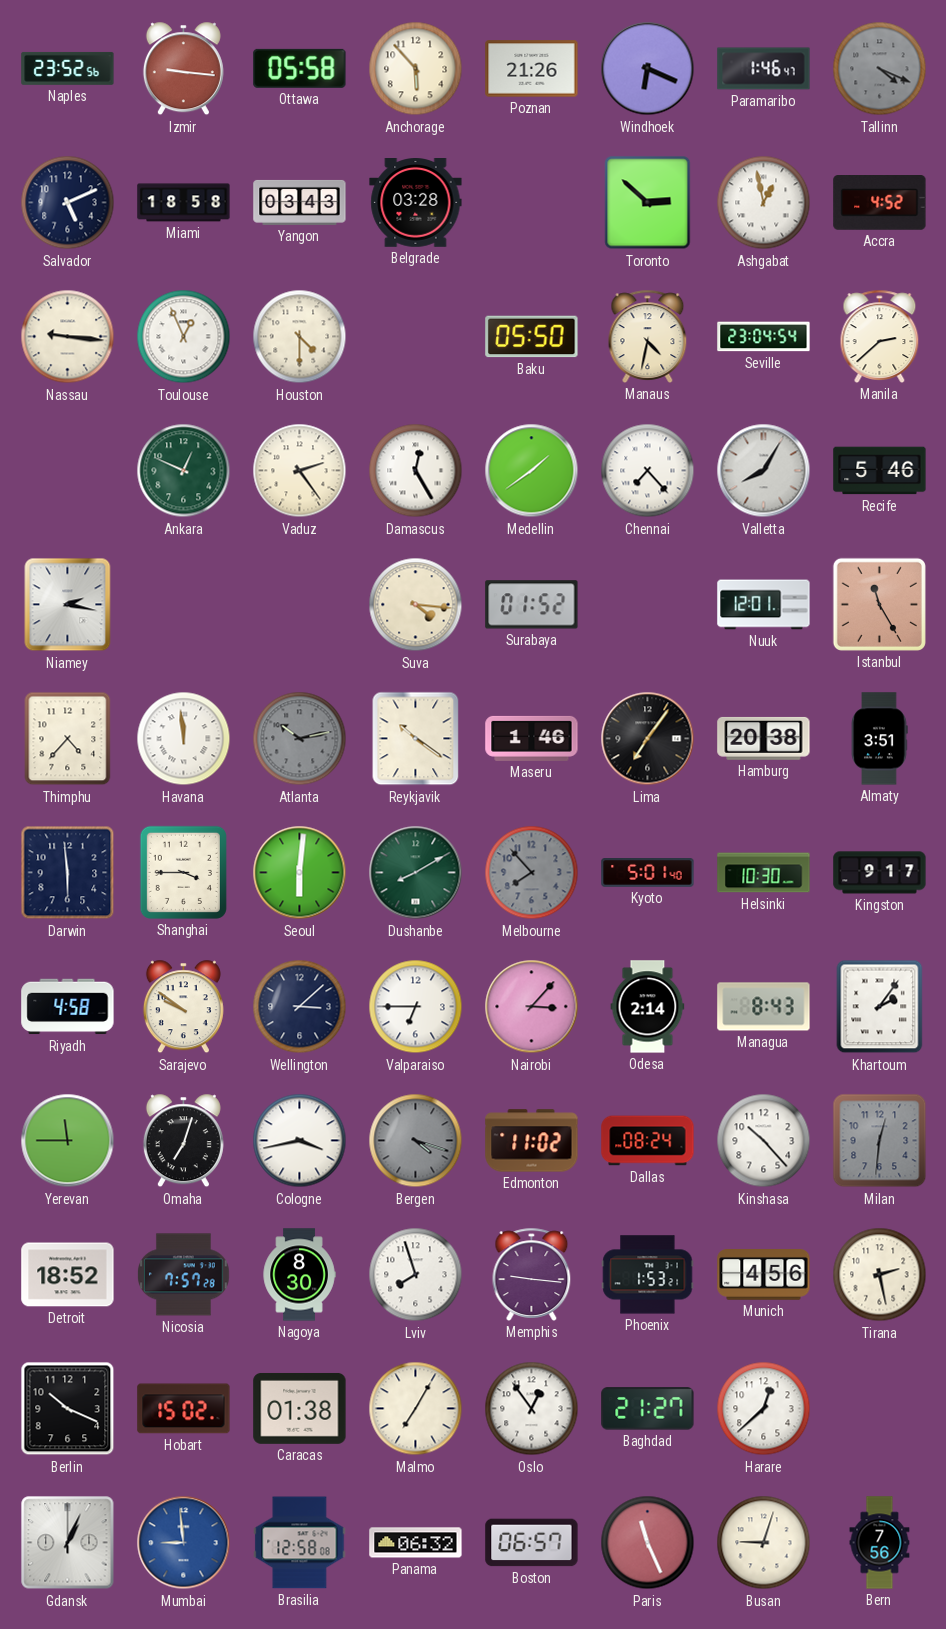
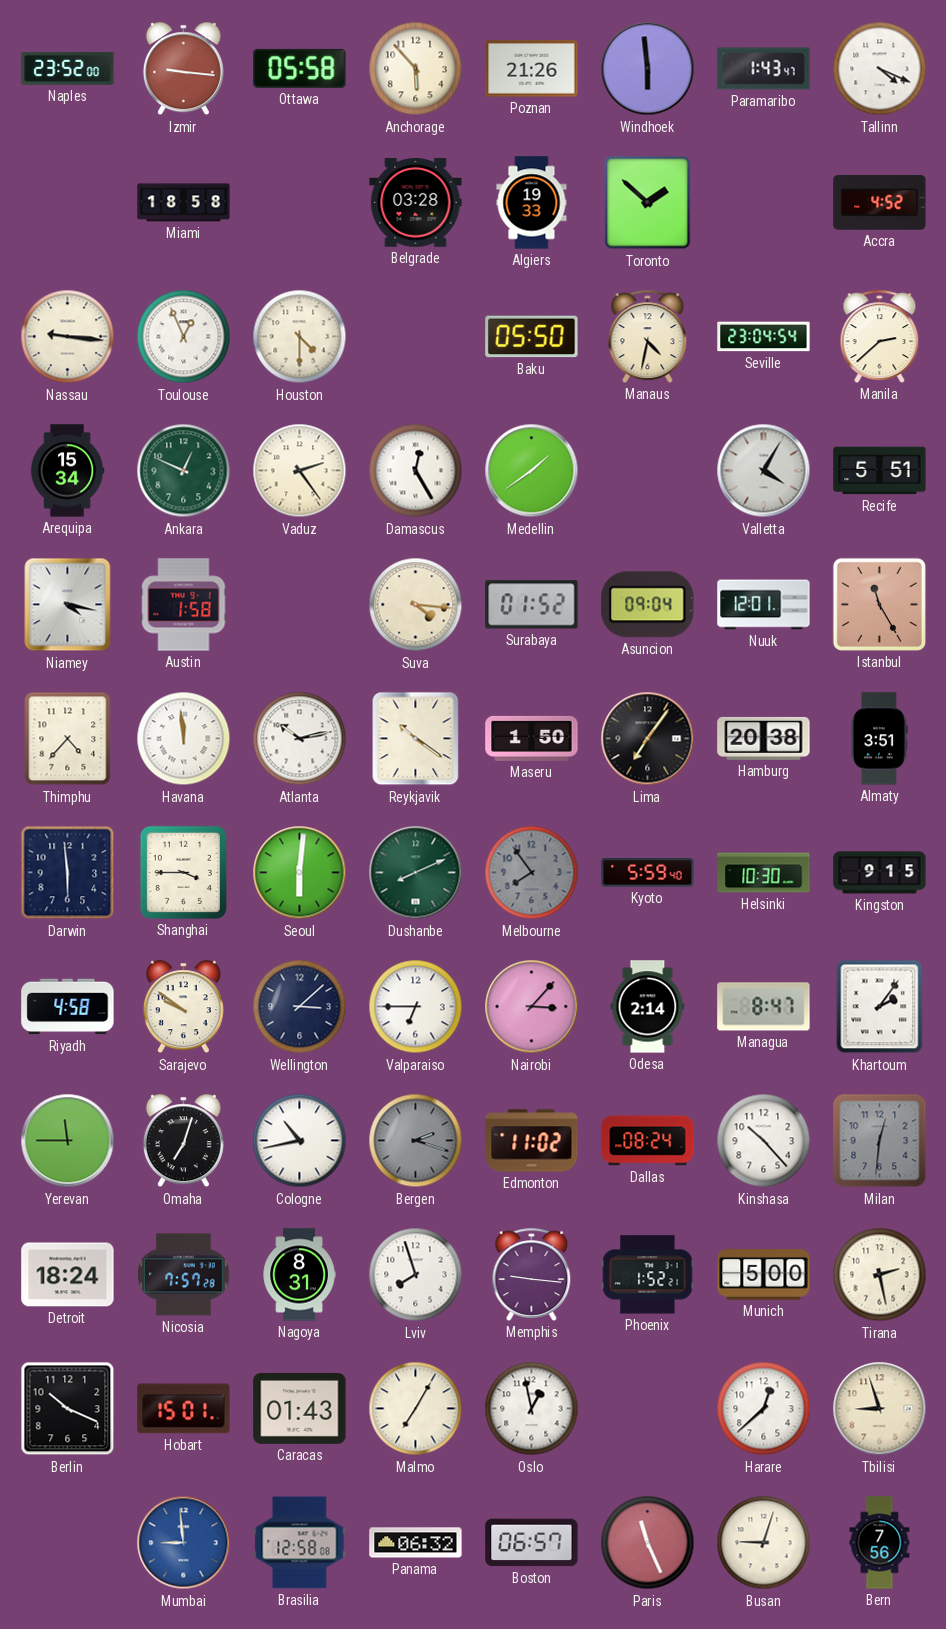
Naples: 23:52:56 -> 23:52:00
Windhoek: 6:19 -> 5:59
Paramaribo: 1:46 -> 1:43
Tallinn dial: grey -> white
Salvador: 5:11 -> none
Yangon: 03:43 -> none
Algiers: none -> 19:33
Toronto: 2:52 -> 1:52
Ashgabat: 12:58 -> none
Arequipa: none -> 15:34
Chennai: 7:23 -> none
Valletta: 8:05 -> 4:05
Recife: 5:46 -> 5:51
Niamey: 2:17 -> 4:17
Austin: none -> 1:58
Asuncion: none -> 09:04
Atlanta dial: grey -> white
Maseru: 1:46 -> 1:50
Dushanbe: 8:10 -> 8:11
Melbourne: 7:53 -> 7:54
Kyoto: 5:01 -> 5:59
Kingston: 9:17 -> 9:15
Managua: 8:43 -> 8:47
Cologne: 3:43 -> 10:43
Bergen: 4:18 -> 2:18
Detroit: 18:52 -> 18:24
Nagoya: 8:30 -> 8:31
Phoenix: 1:53 -> 1:52
Munich: 4:56 -> 5:00
Hobart: 15:02 -> 15:01
Caracas: 01:38 -> 01:43
Oslo: 12:54 -> 12:58
Baghdad: 21:27 -> none
Tbilisi: none -> 8:57
Gdansk: 1:04 -> none
